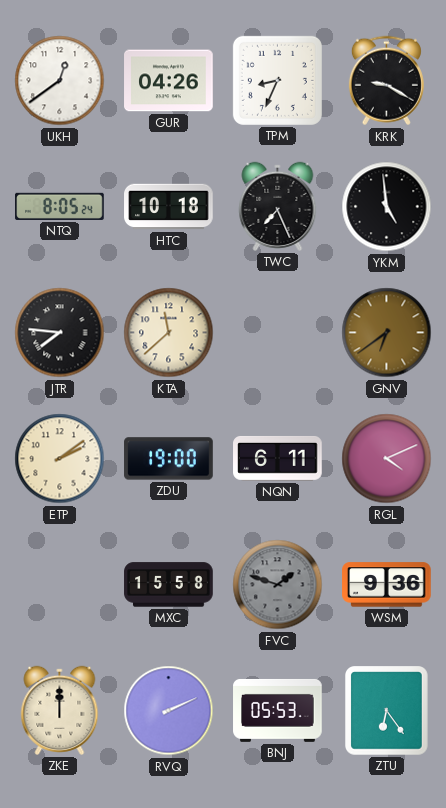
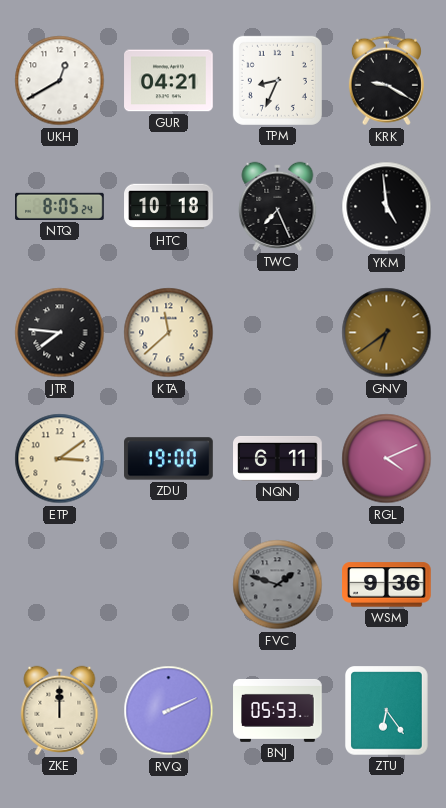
UKH: 12:39 -> 12:40
GUR: 04:26 -> 04:21
ETP: 2:09 -> 3:09
MXC: 15:58 -> none
